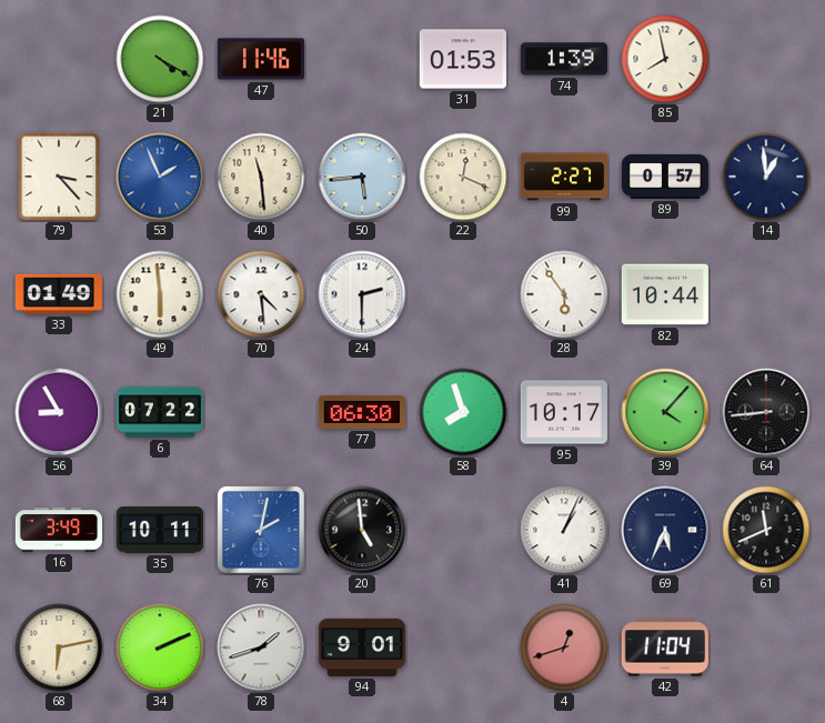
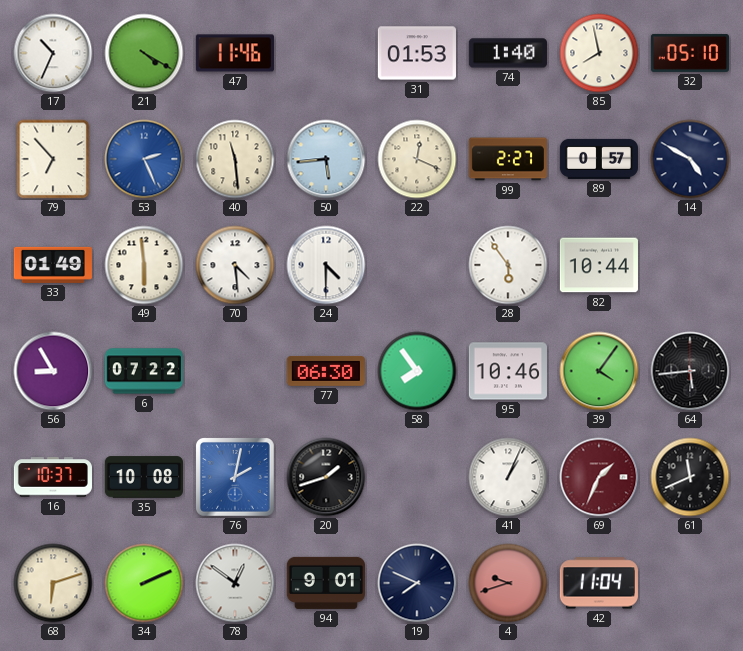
17: none -> 10:34
74: 1:39 -> 1:40
32: none -> 05:10
79: 3:23 -> 6:53
53: 1:56 -> 2:26
14: 12:59 -> 4:50
24: 2:30 -> 4:30
58: 7:57 -> 7:54
95: 10:17 -> 10:46
39: 4:07 -> 4:06
64: 8:44 -> 5:44
16: 3:49 -> 10:37
35: 10:11 -> 10:08
20: 4:59 -> 1:42
69: 5:34 -> 1:34
69 dial: navy -> burgundy
68: 6:13 -> 6:12
78: 1:42 -> 12:51
19: none -> 7:49
4: 12:42 -> 9:42
